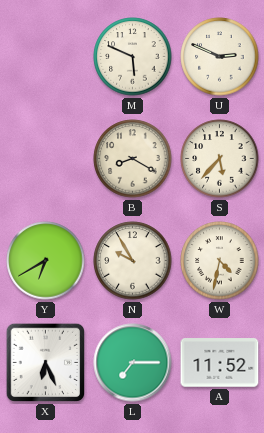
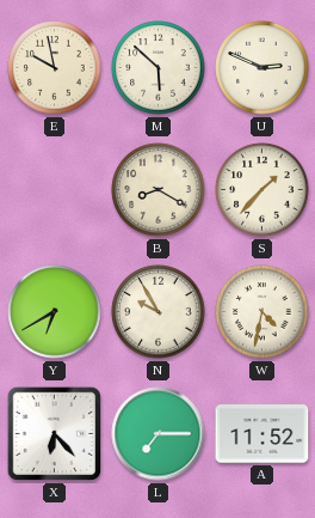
E: none -> 9:58
M: 5:49 -> 5:52
S: 5:37 -> 1:37
X: 6:26 -> 6:23
